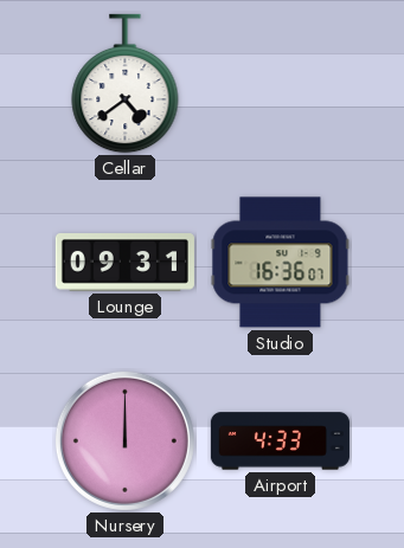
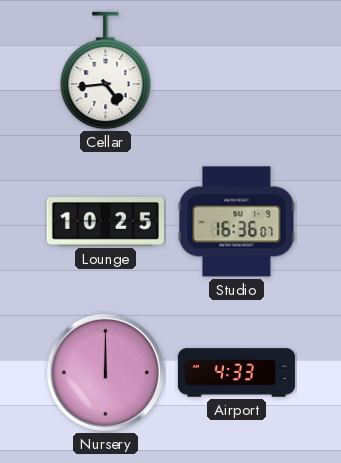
Cellar: 4:39 -> 4:44
Lounge: 09:31 -> 10:25
